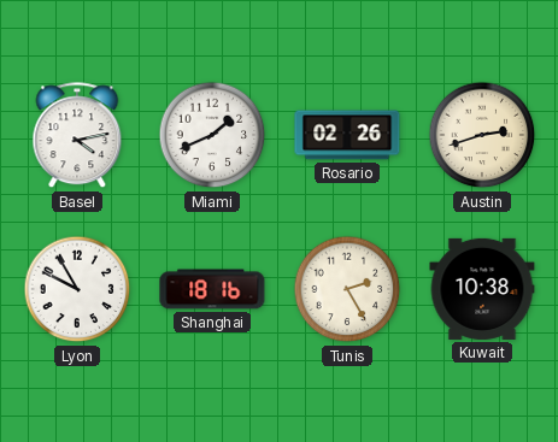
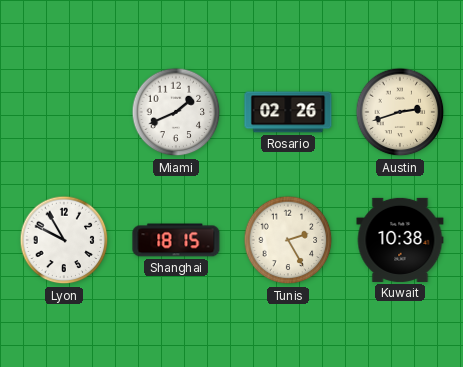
Basel: 4:13 -> none
Shanghai: 18:16 -> 18:15
